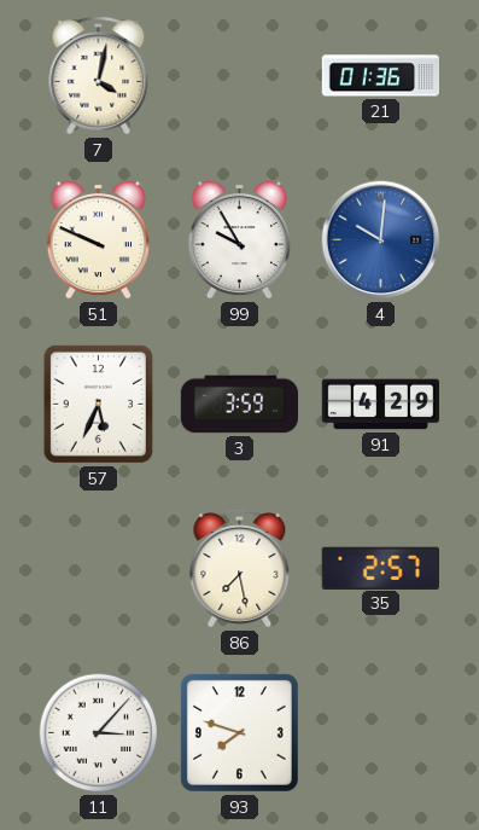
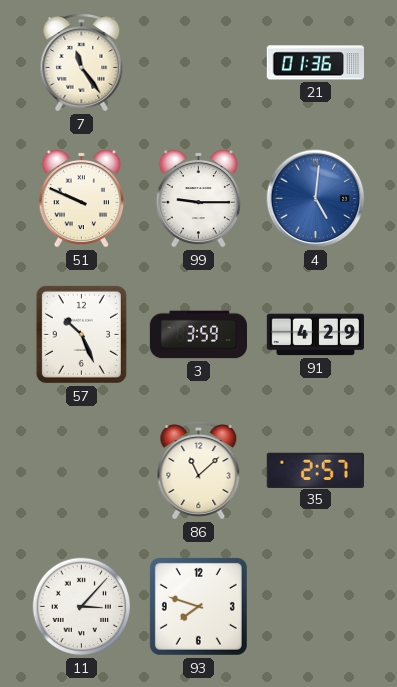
7: 4:02 -> 11:24
99: 9:55 -> 9:15
4: 10:01 -> 5:01
57: 5:34 -> 10:26
86: 7:28 -> 11:08
